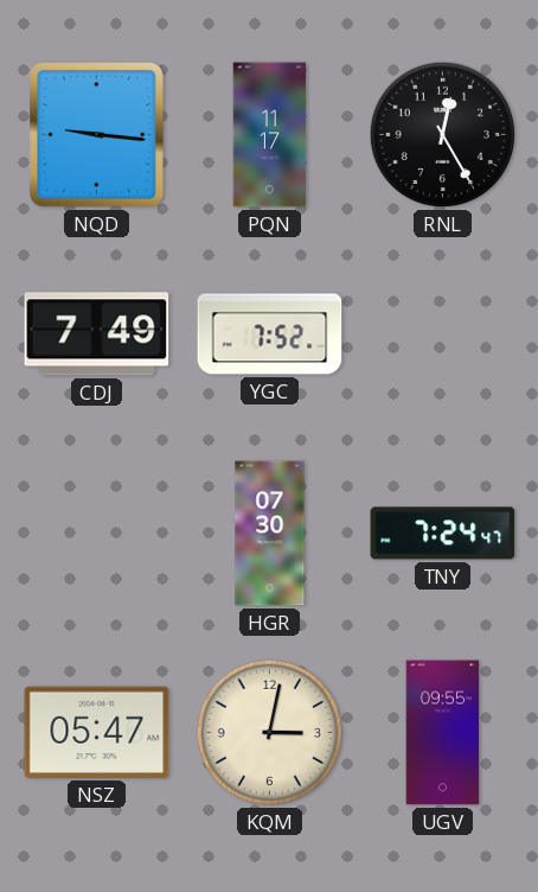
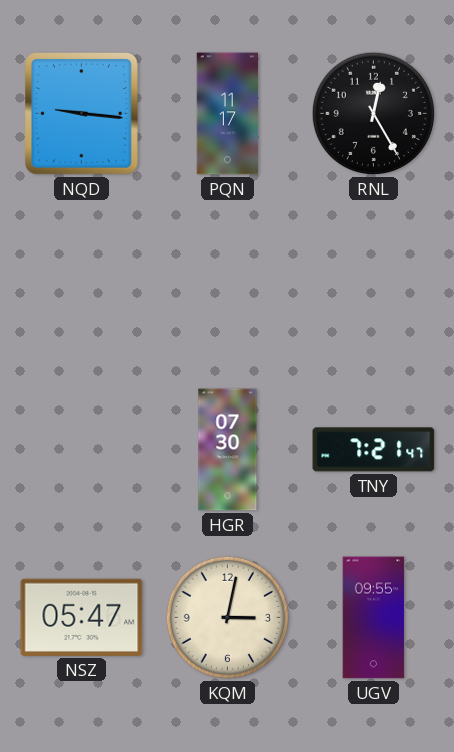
CDJ: 7:49 -> none
YGC: 7:52 -> none
TNY: 7:24 -> 7:21
